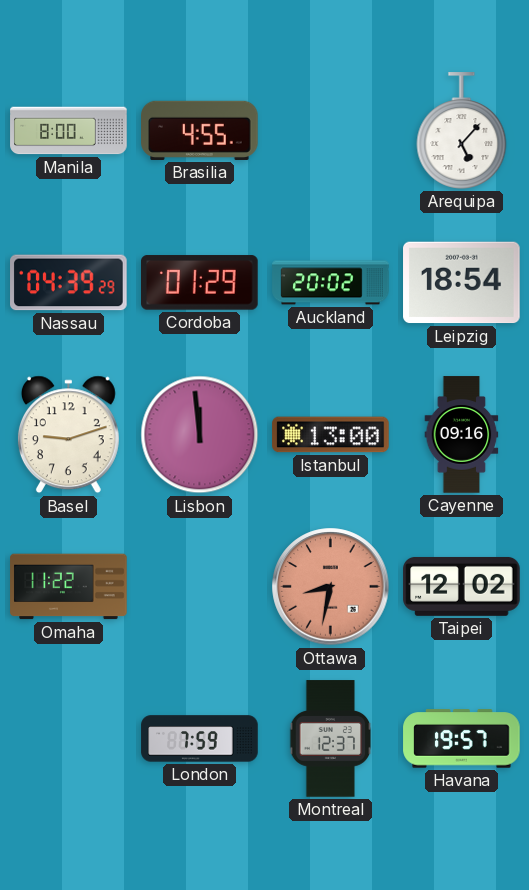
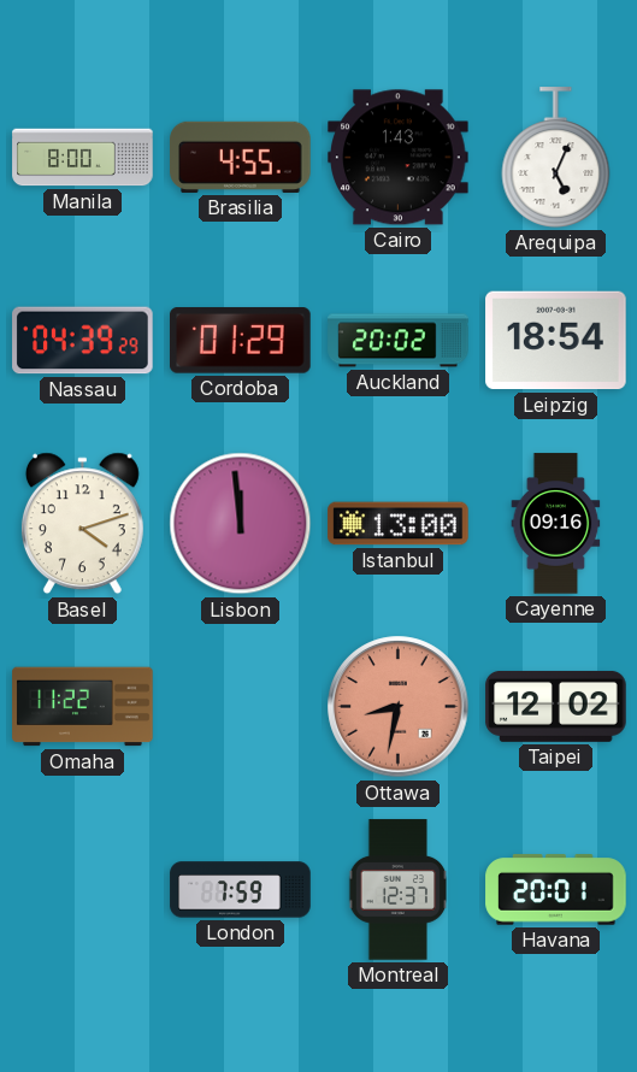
Cairo: none -> 1:43
Arequipa: 5:07 -> 5:04
Basel: 9:12 -> 4:12
Havana: 19:57 -> 20:01
